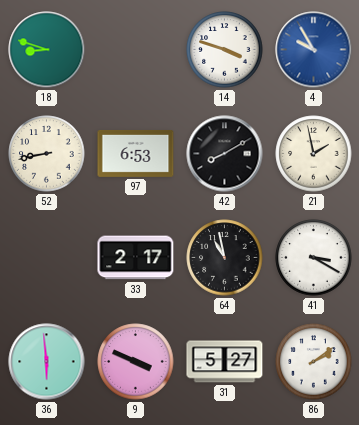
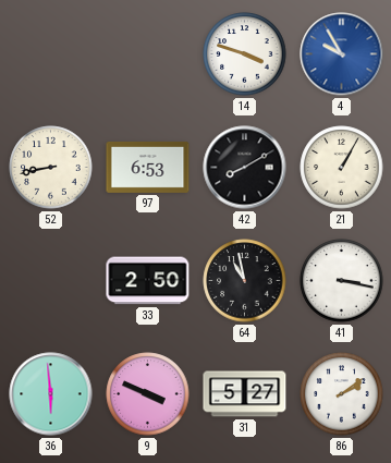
18: 8:48 -> none
21: 1:58 -> 1:05
33: 2:17 -> 2:50
41: 3:20 -> 3:17
